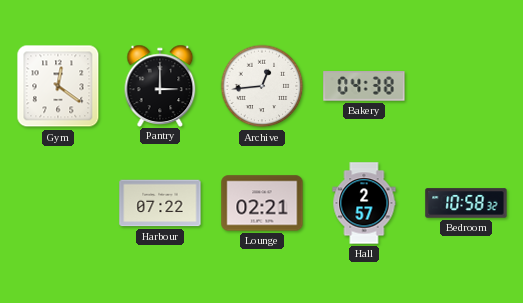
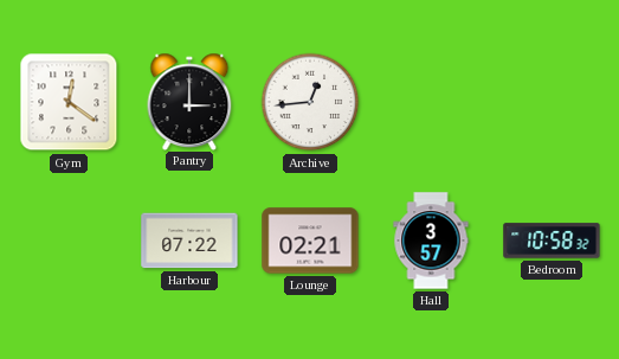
Bakery: 04:38 -> none
Hall: 2:57 -> 3:57
